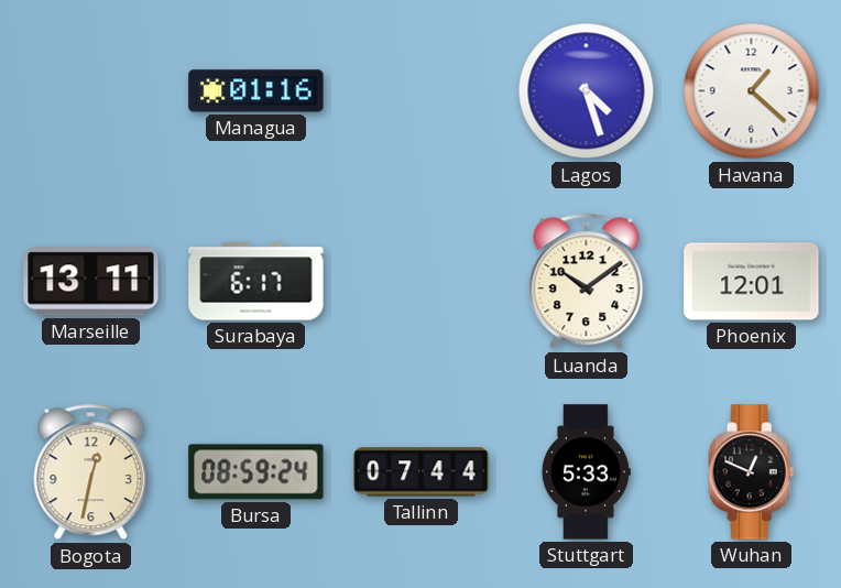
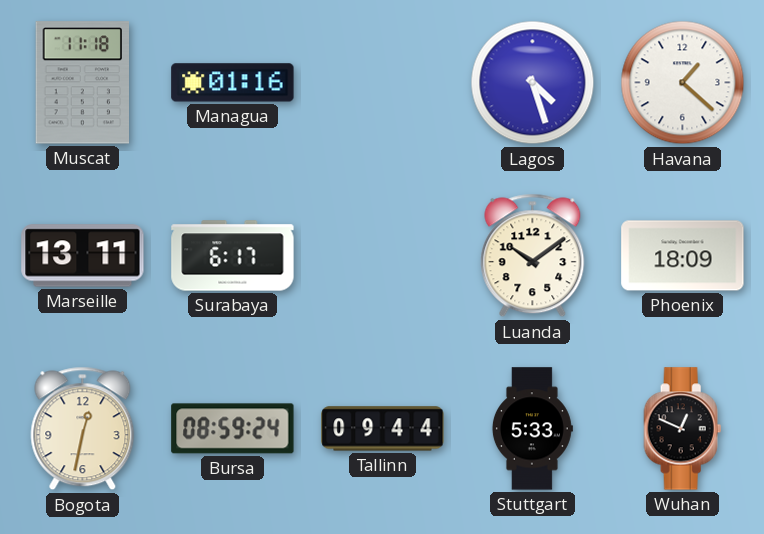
Muscat: none -> 11:18
Phoenix: 12:01 -> 18:09
Tallinn: 07:44 -> 09:44
